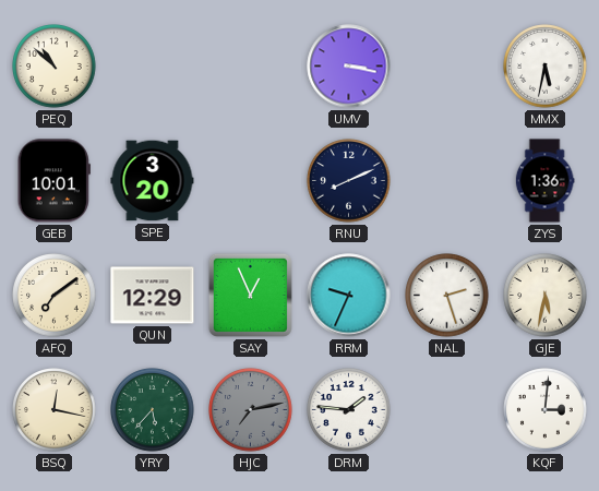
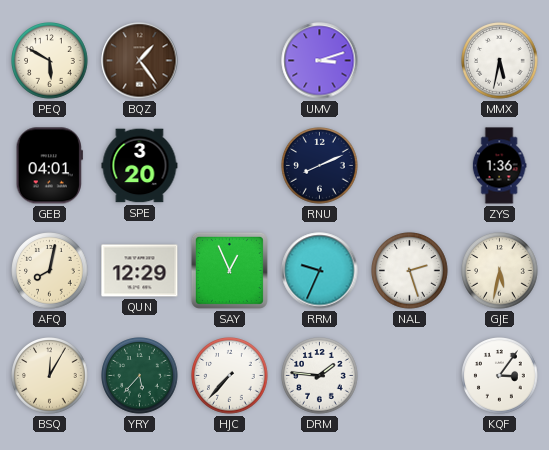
PEQ: 10:52 -> 5:50
BQZ: none -> 1:24
UMV: 3:17 -> 3:12
GEB: 10:01 -> 04:01
AFQ: 7:09 -> 8:02
BSQ: 12:17 -> 12:05
HJC: 7:13 -> 7:37
HJC dial: grey -> white
KQF: 3:01 -> 3:06
